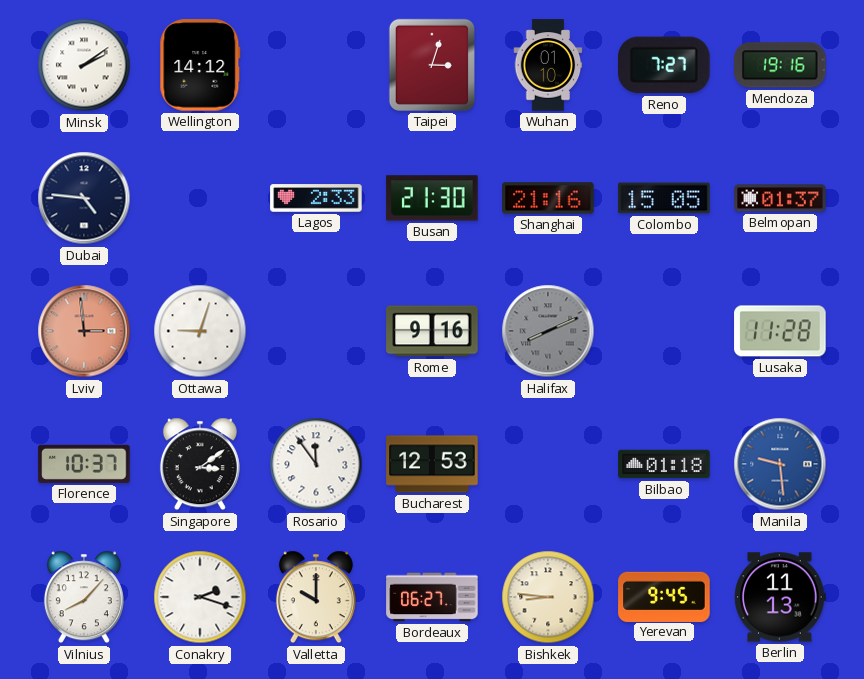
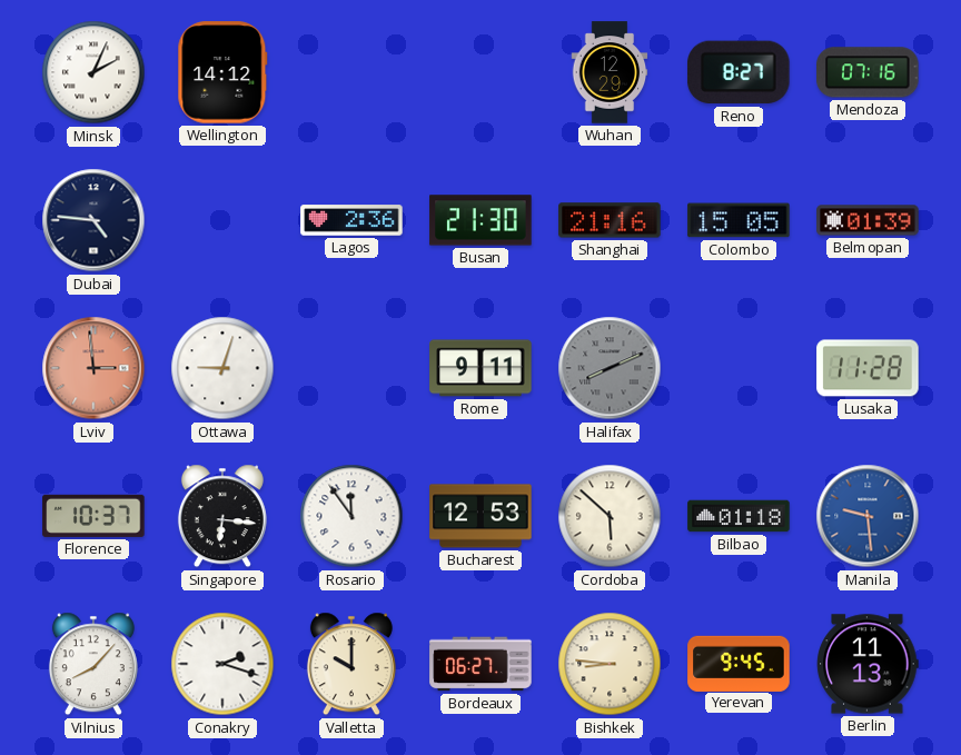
Minsk: 2:09 -> 2:04
Taipei: 3:03 -> none
Wuhan: 01:10 -> 12:29
Reno: 7:27 -> 8:27
Mendoza: 19:16 -> 07:16
Lagos: 2:33 -> 2:36
Belmopan: 01:37 -> 01:39
Rome: 9:16 -> 9:11
Singapore: 3:09 -> 6:16
Cordoba: none -> 5:52
